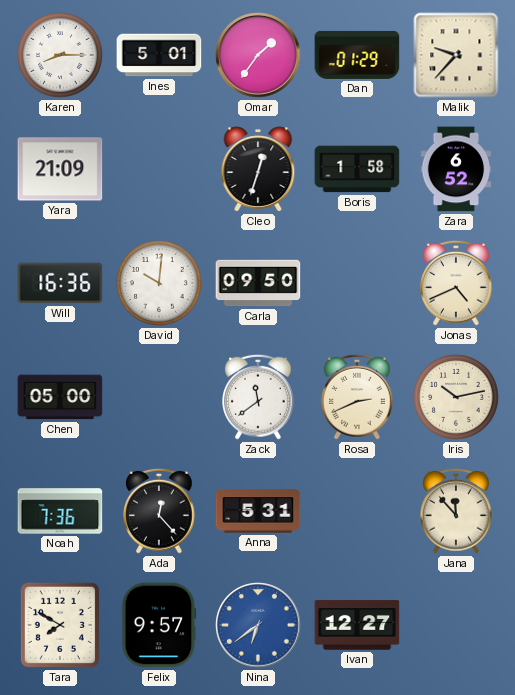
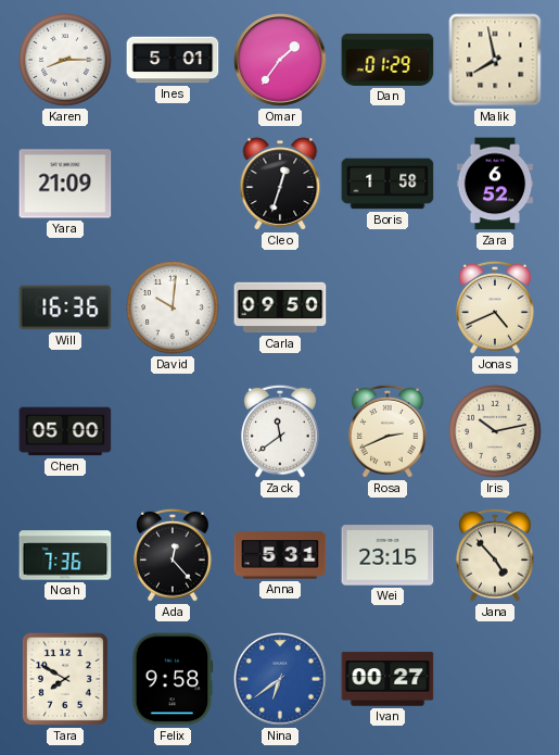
Malik: 9:37 -> 7:58
Wei: none -> 23:15
Jana: 11:53 -> 4:53
Felix: 9:57 -> 9:58
Ivan: 12:27 -> 00:27
